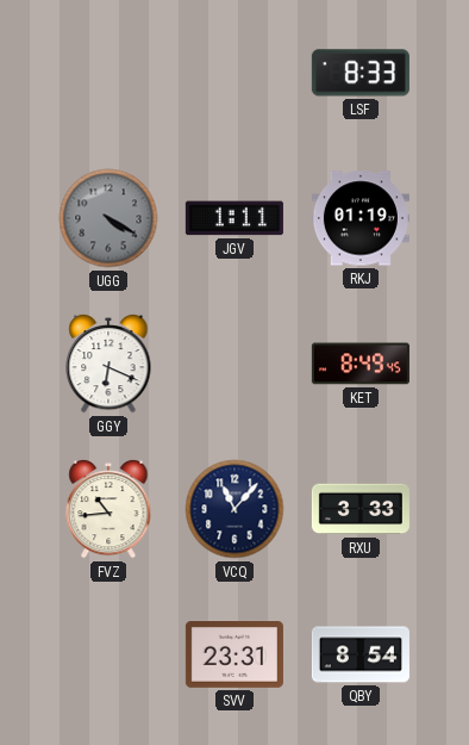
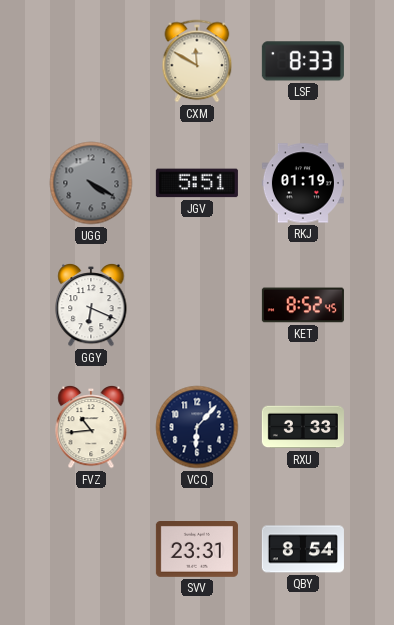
CXM: none -> 11:50
JGV: 1:11 -> 5:51
KET: 8:49 -> 8:52
VCQ: 11:07 -> 6:07
